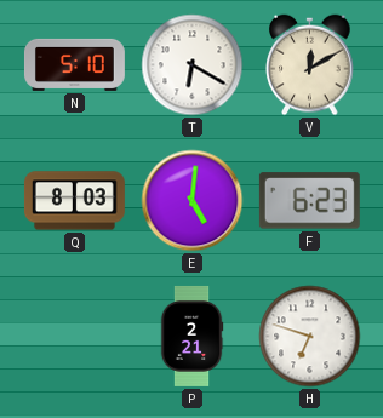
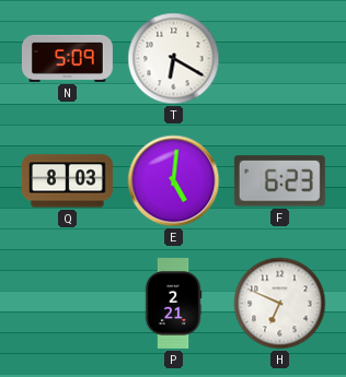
N: 5:10 -> 5:09
V: 12:10 -> none
H: 6:48 -> 6:49
